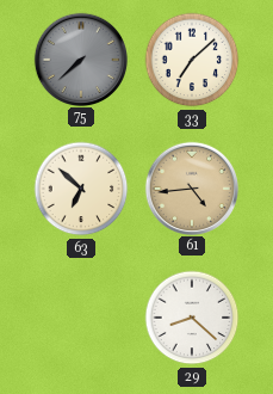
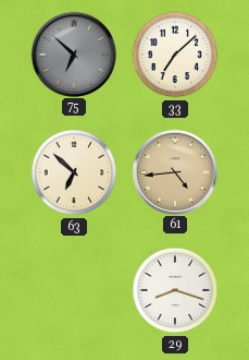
75: 7:38 -> 6:52
29: 8:22 -> 8:18
